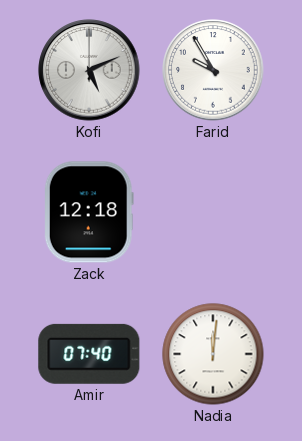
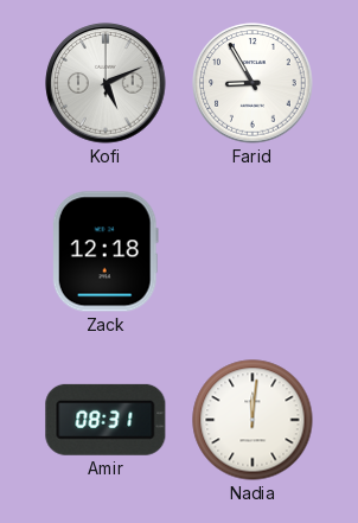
Farid: 9:55 -> 8:55
Amir: 07:40 -> 08:31
